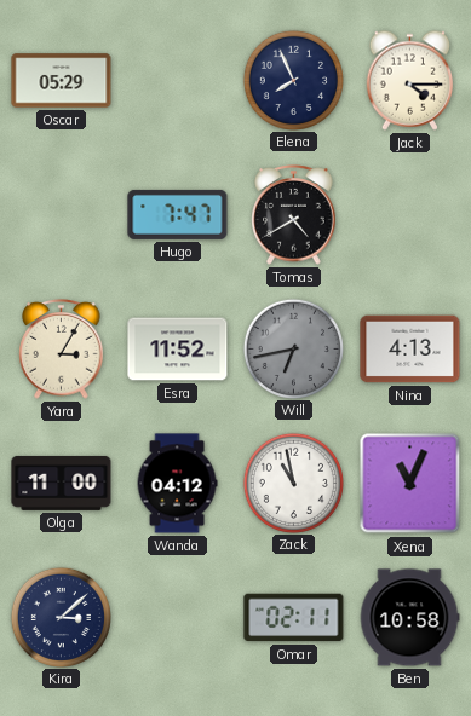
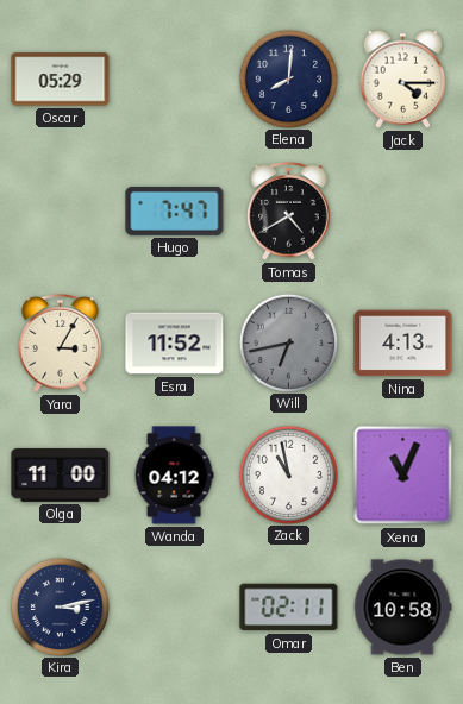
Elena: 7:56 -> 8:01
Kira: 3:08 -> 3:13
